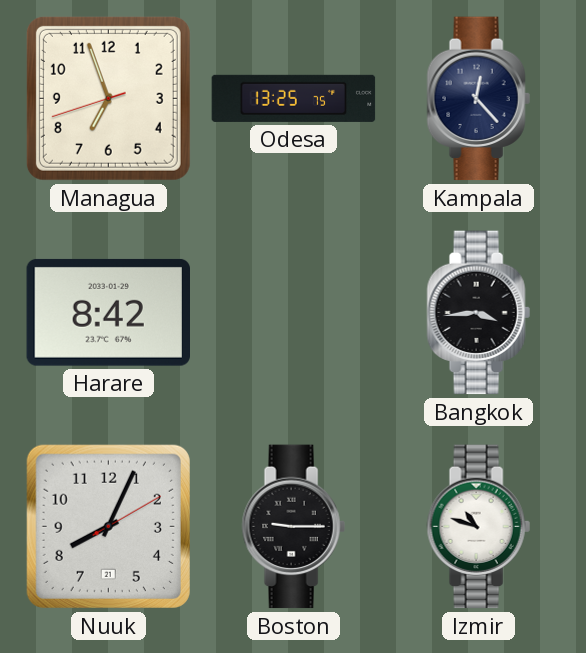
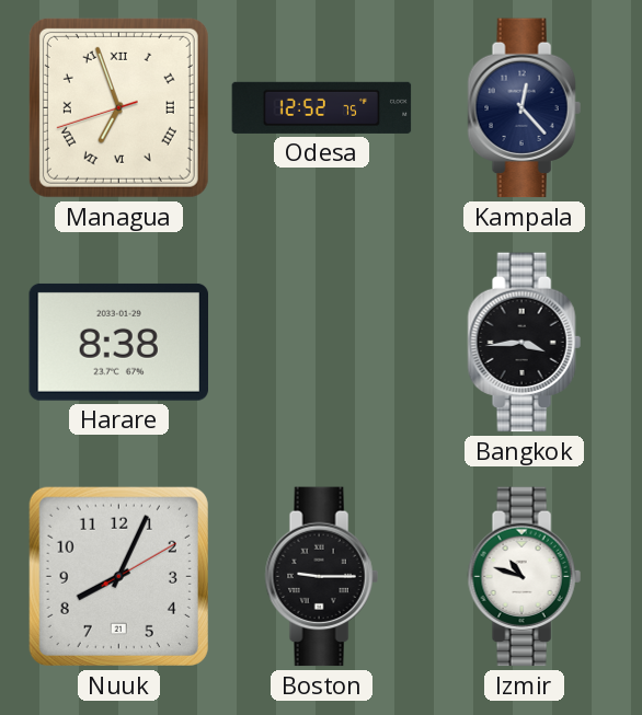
Managua numerals: Arabic -> Roman
Odesa: 13:25 -> 12:52
Harare: 8:42 -> 8:38
